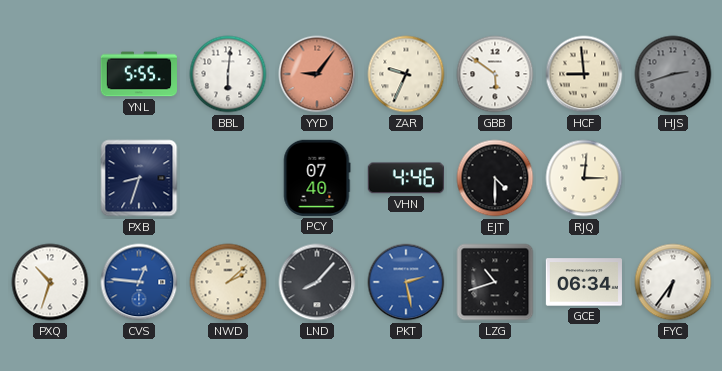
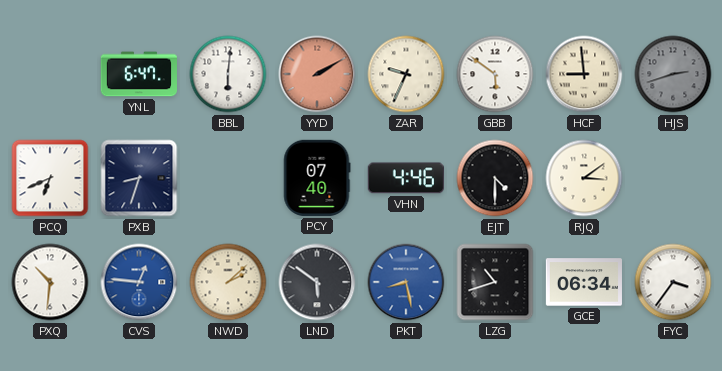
YNL: 5:55 -> 6:47
YYD: 9:06 -> 2:10
PCQ: none -> 6:41
RJQ: 3:01 -> 3:09
PXQ: 10:33 -> 10:31
LND: 8:07 -> 5:51
PKT: 2:28 -> 8:28
FYC: 6:36 -> 3:36
